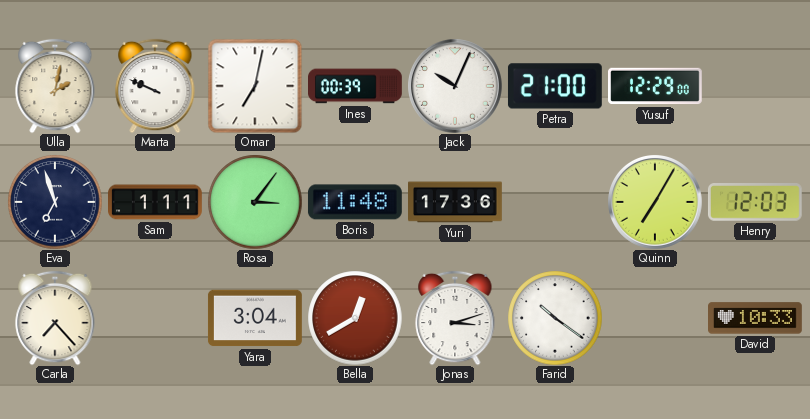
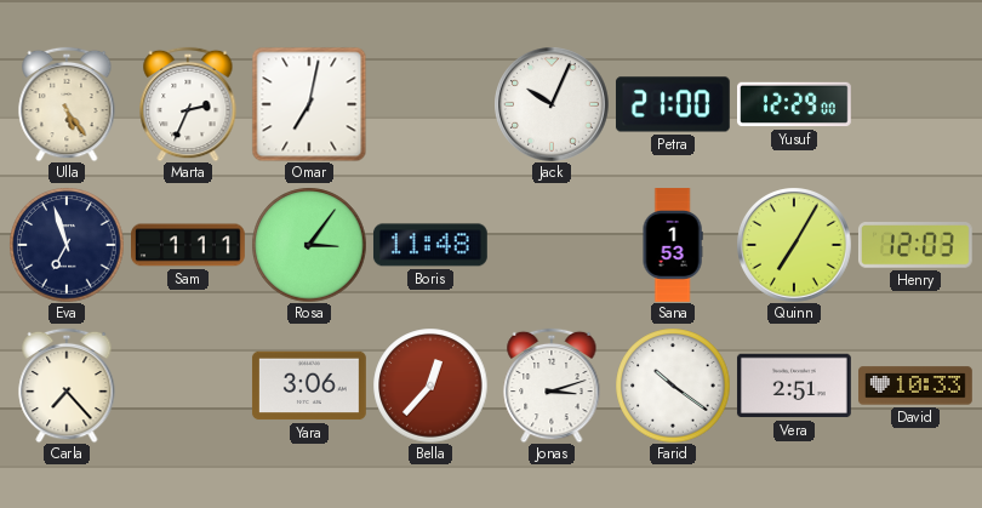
Ulla: 2:02 -> 5:24
Marta: 9:49 -> 2:34
Ines: 00:39 -> none
Yuri: 17:36 -> none
Sana: none -> 1:53
Yara: 3:04 -> 3:06
Bella: 12:40 -> 12:37
Vera: none -> 2:51
